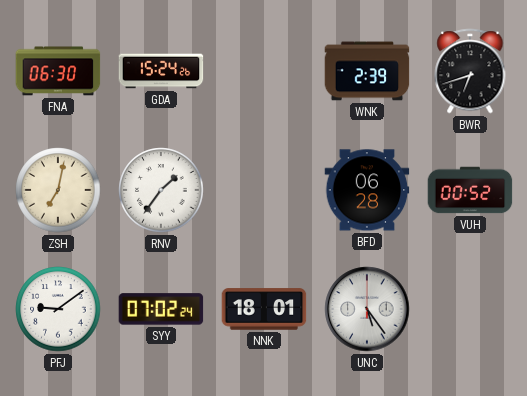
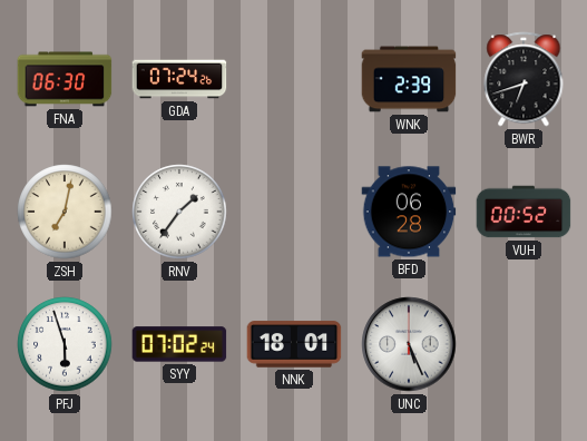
GDA: 15:24 -> 07:24
PFJ: 9:09 -> 5:57
UNC: 5:24 -> 5:26
